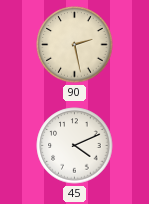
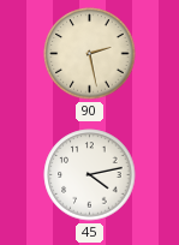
45: 4:11 -> 4:13
